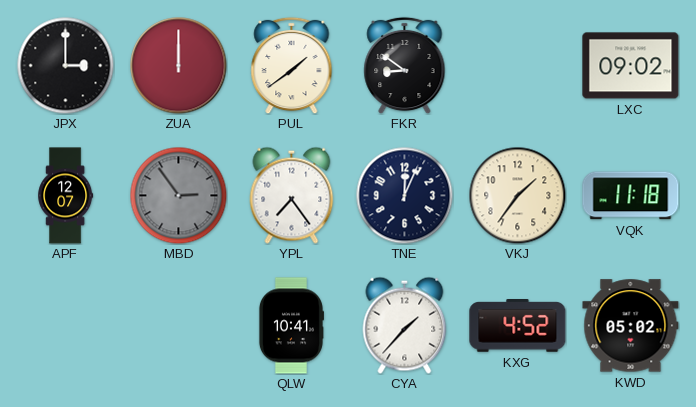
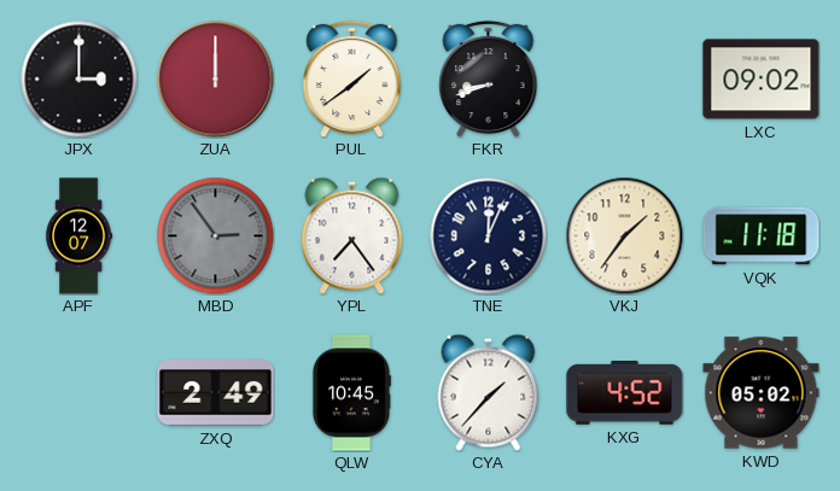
FKR: 8:51 -> 8:42
ZXQ: none -> 2:49
QLW: 10:41 -> 10:45
